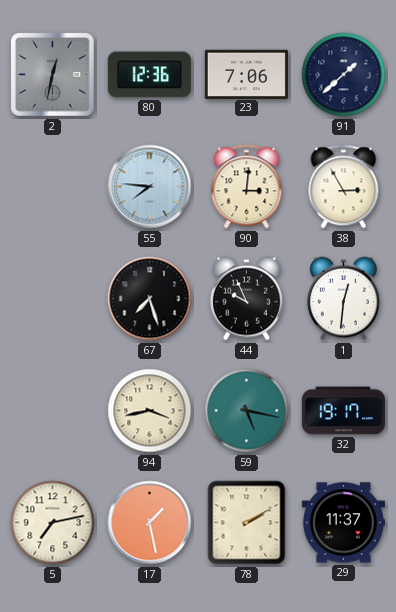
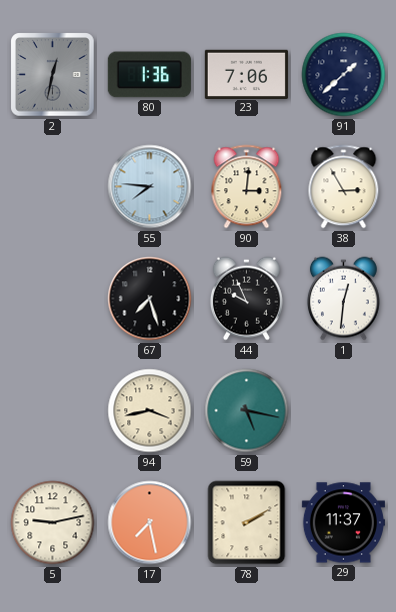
80: 12:36 -> 1:36
32: 19:17 -> none
5: 7:13 -> 9:13
17: 1:28 -> 7:28
